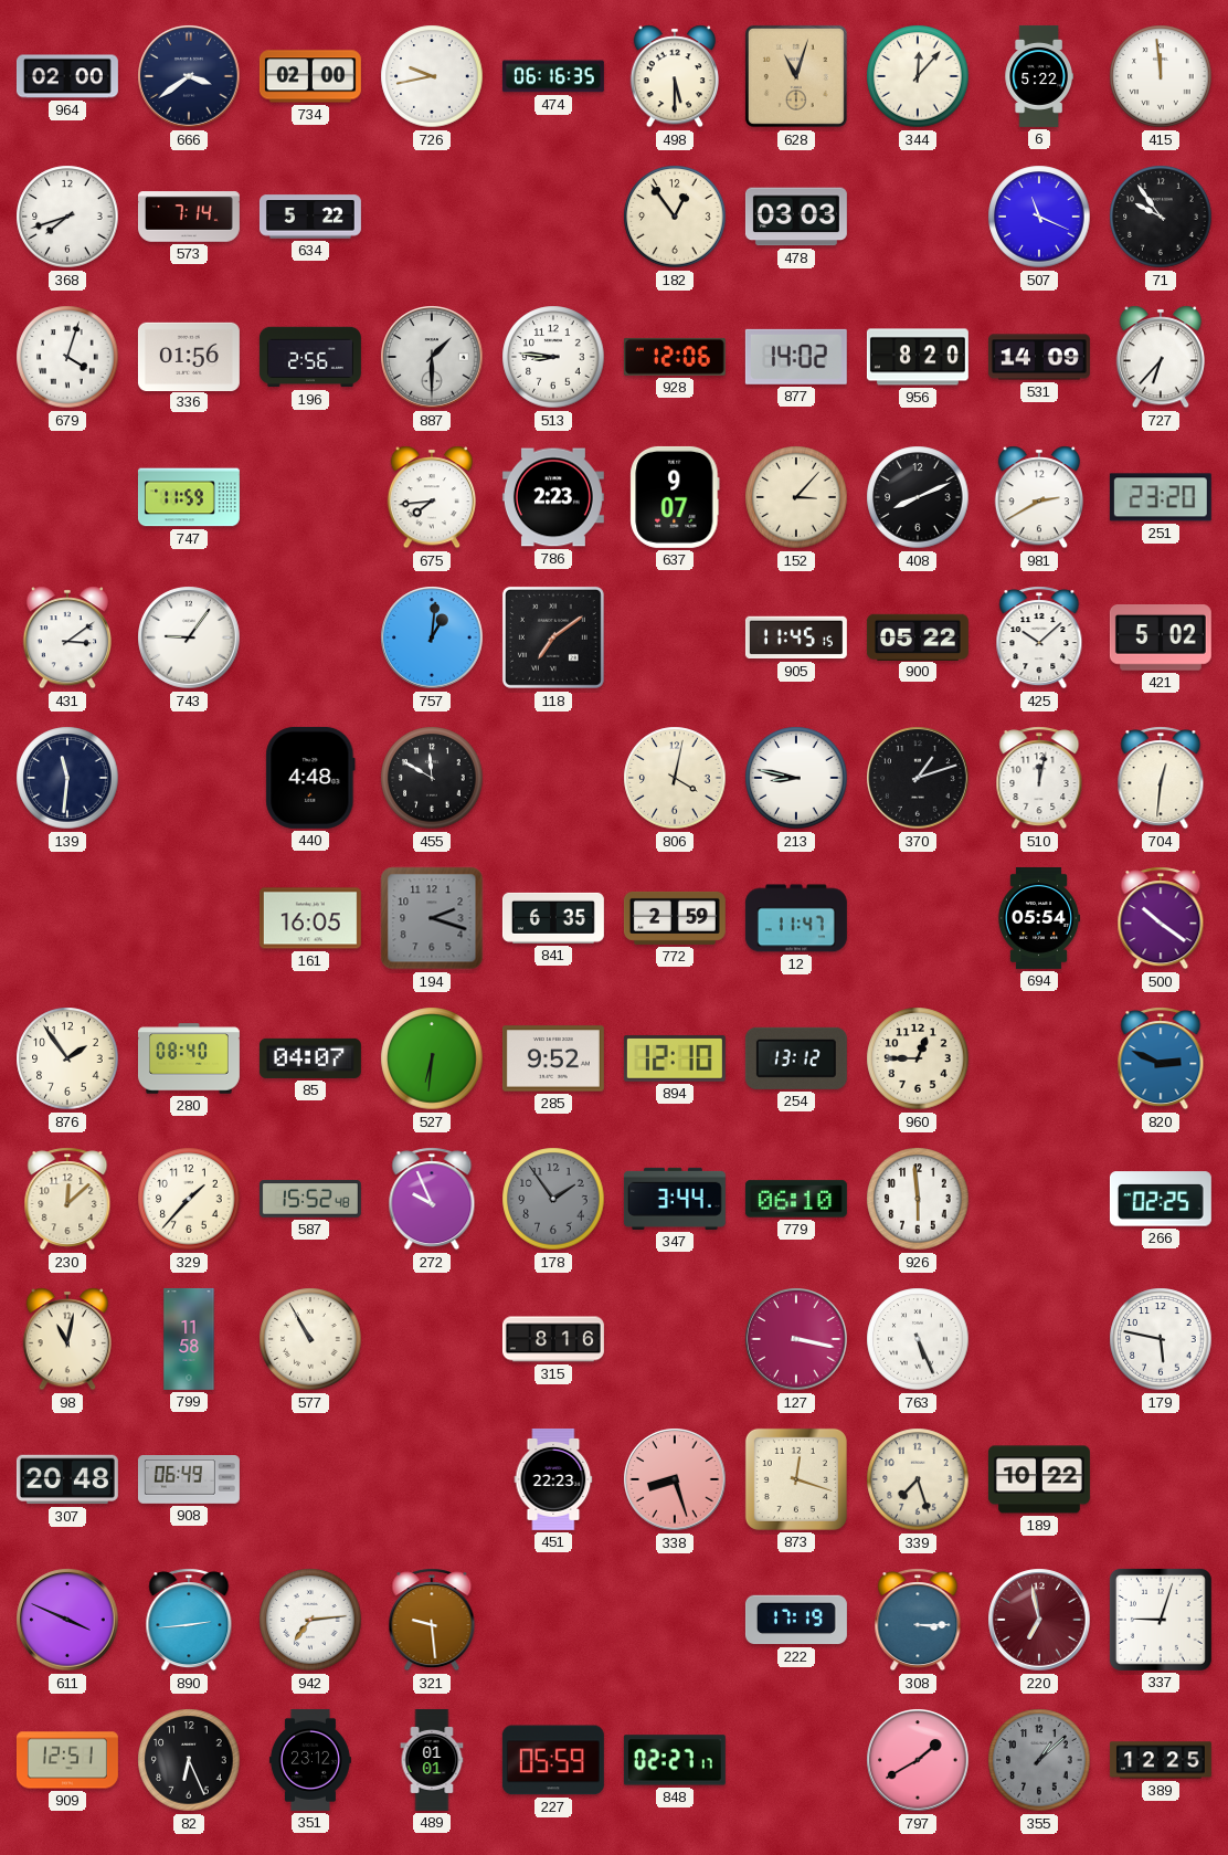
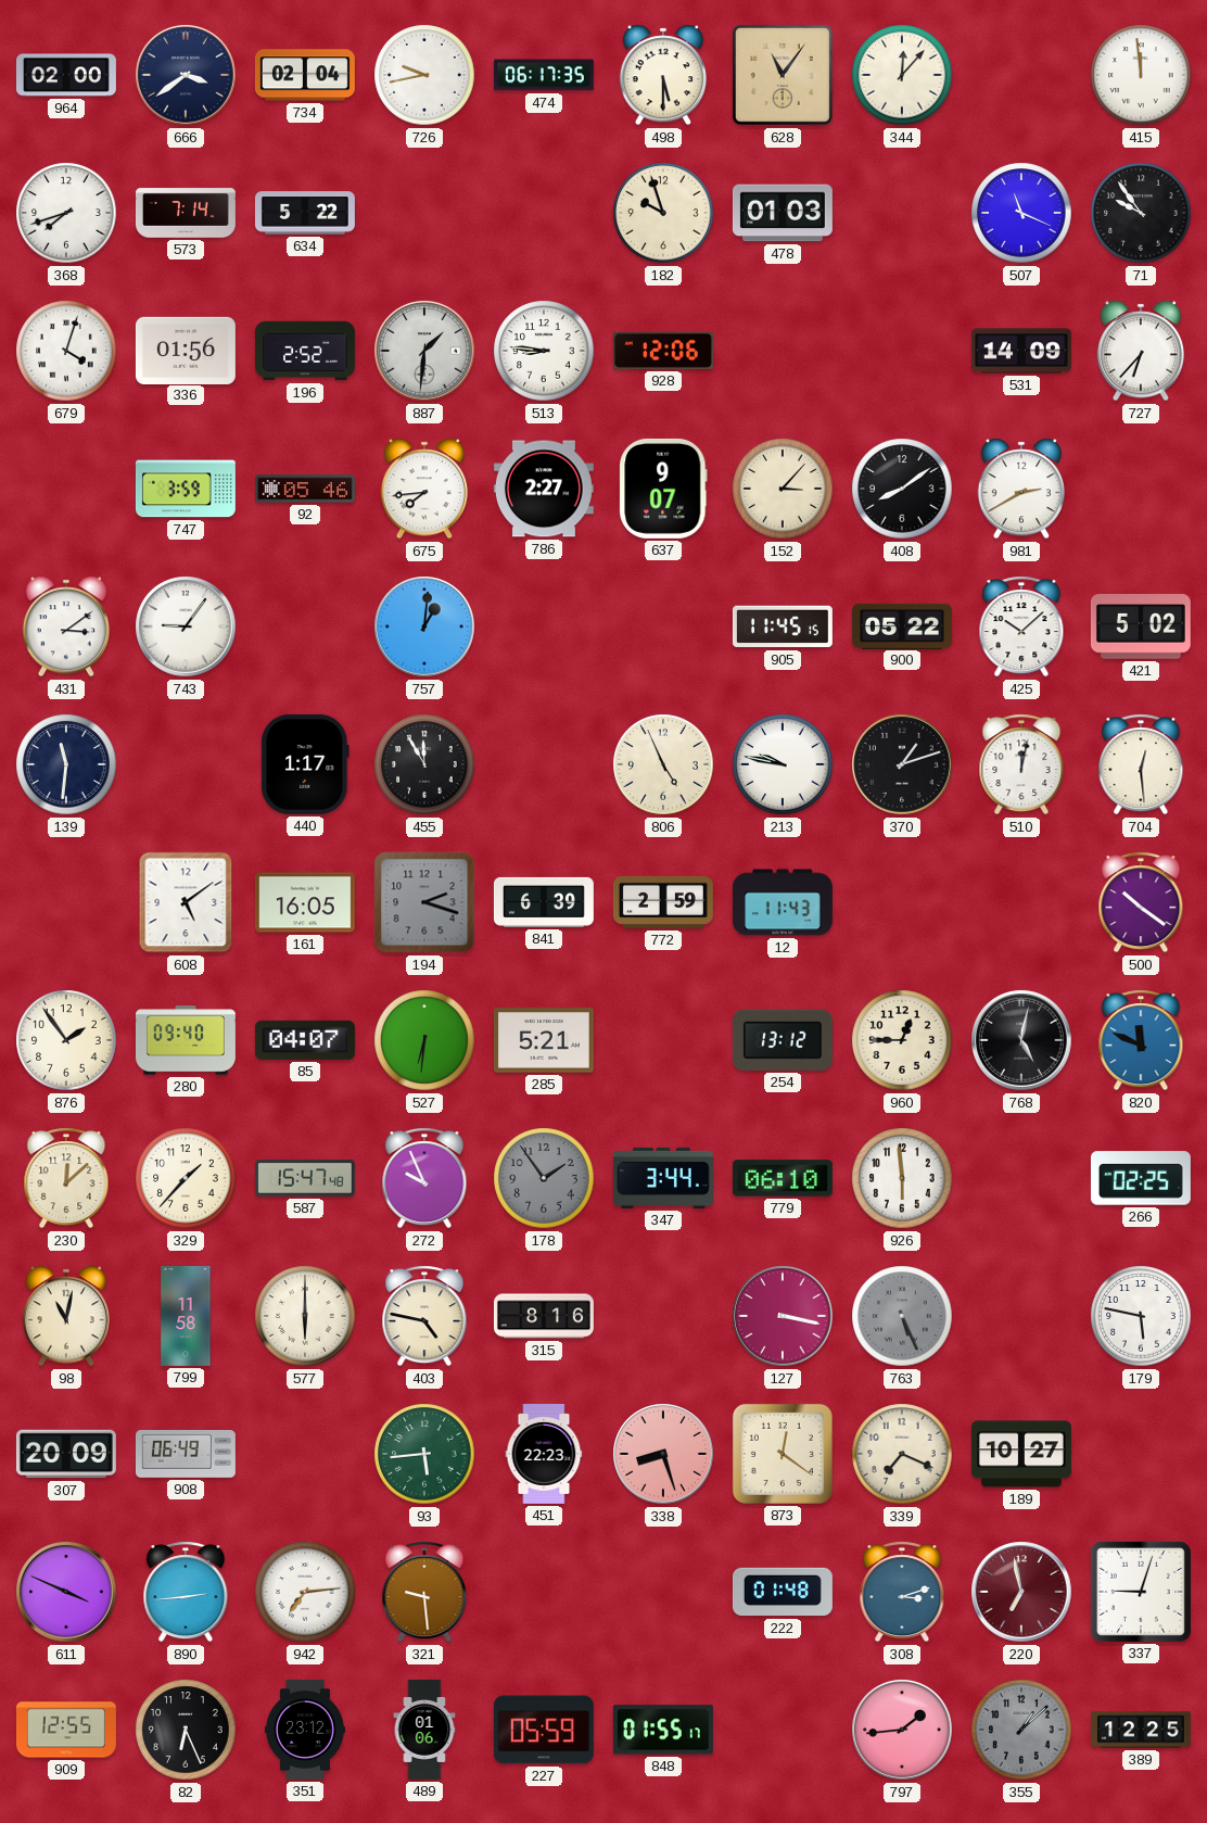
734: 02:00 -> 02:04
474: 06:16 -> 06:17
628: 11:03 -> 11:06
6: 5:22 -> none
182: 12:54 -> 9:57
478: 03:03 -> 01:03
196: 2:56 -> 2:52
887: 1:30 -> 1:31
877: 14:02 -> none
956: 8:20 -> none
747: 11:59 -> 3:59
92: none -> 05:46
786: 2:23 -> 2:27
408: 8:11 -> 8:09
251: 23:20 -> none
118: 7:09 -> none
440: 4:48 -> 1:17
455: 11:50 -> 11:55
806: 4:02 -> 4:56
213: 8:47 -> 9:47
704: 12:31 -> 12:29
608: none -> 5:09
841: 6:35 -> 6:39
12: 11:47 -> 11:43
694: 05:54 -> none
280: 08:40 -> 09:40
285: 9:52 -> 5:21
894: 12:10 -> none
768: none -> 5:02
820: 2:49 -> 11:49
587: 15:52 -> 15:47
577: 10:55 -> 6:00
403: none -> 4:47
763 dial: white -> grey
307: 20:48 -> 20:09
93: none -> 5:44
873: 12:18 -> 12:21
339: 7:27 -> 7:19
189: 10:22 -> 10:27
222: 17:19 -> 01:48
308: 3:15 -> 3:12
909: 12:51 -> 12:55
489: 01:01 -> 01:06
848: 02:27 -> 01:55
797: 1:40 -> 1:44
